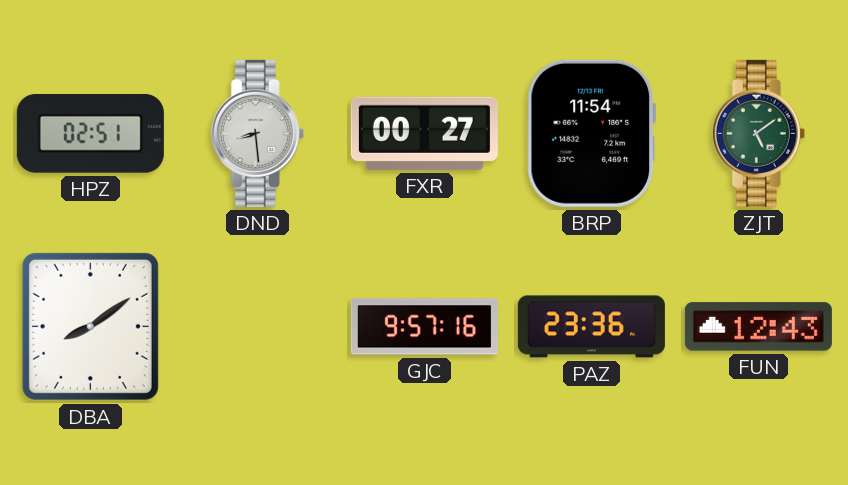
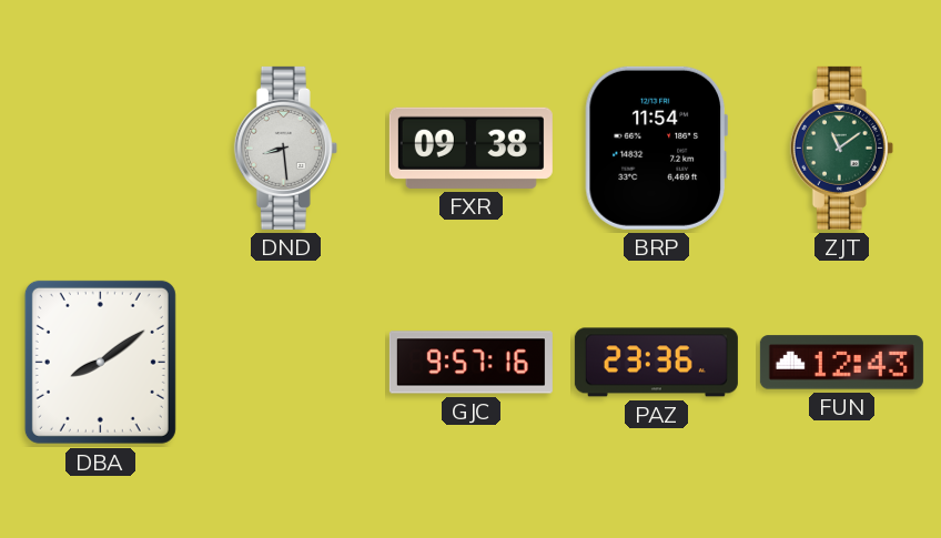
HPZ: 02:51 -> none
FXR: 00:27 -> 09:38
ZJT: 5:09 -> 11:09
